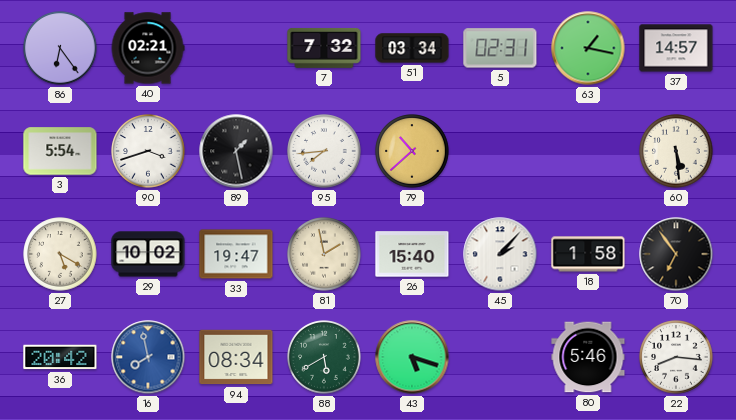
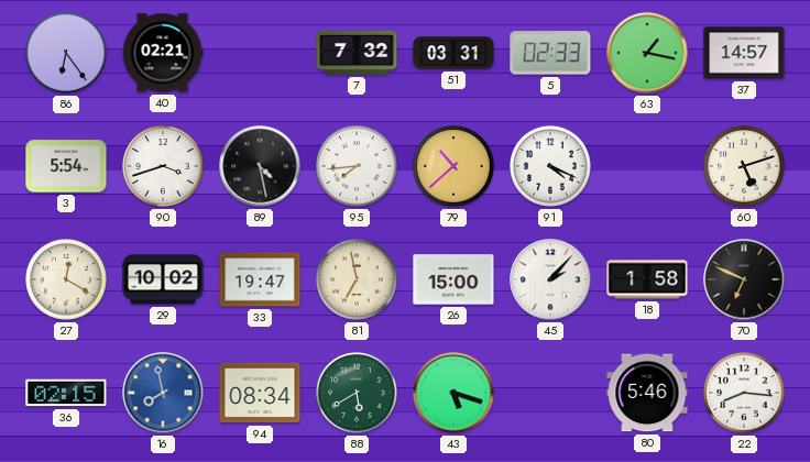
51: 03:34 -> 03:31
5: 02:31 -> 02:33
89: 1:28 -> 4:28
91: none -> 4:19
60: 5:29 -> 5:12
27: 5:20 -> 12:20
81: 1:58 -> 6:58
26: 15:40 -> 15:00
70: 6:54 -> 6:49
36: 20:42 -> 02:15
